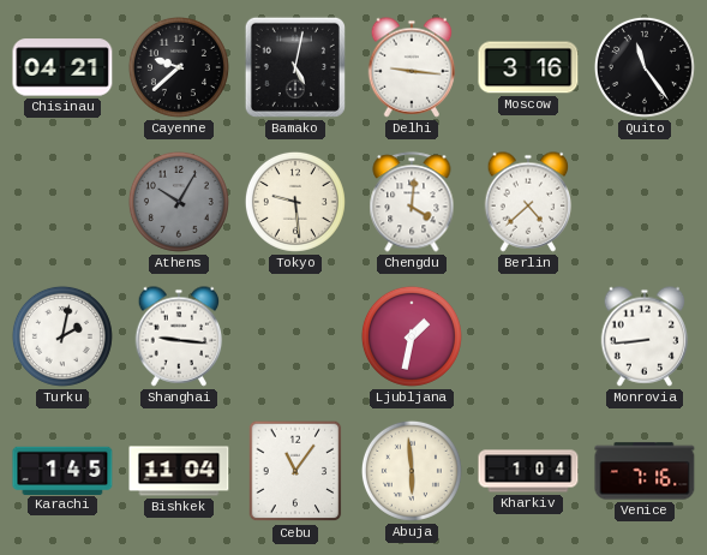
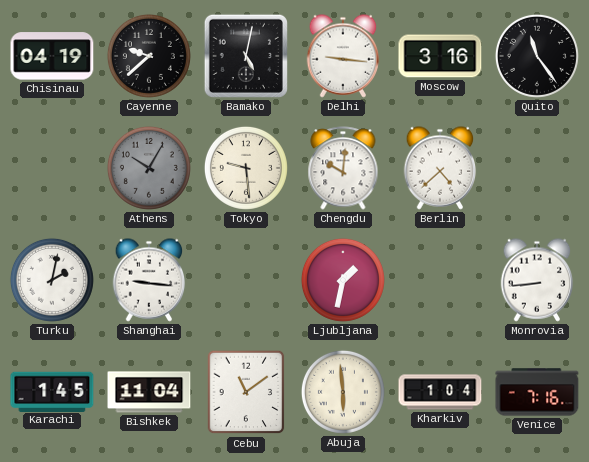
Chisinau: 04:21 -> 04:19
Chengdu: 4:01 -> 10:01
Cebu: 11:06 -> 11:09
